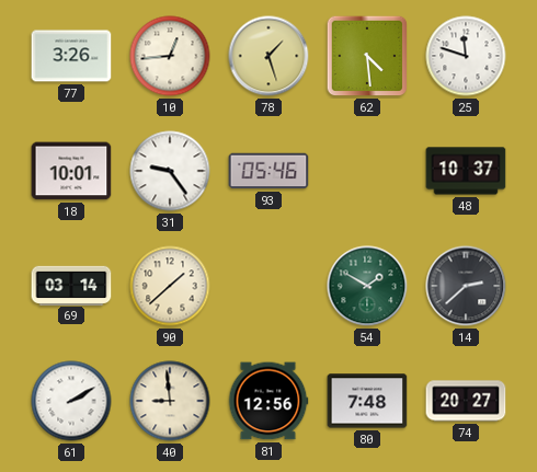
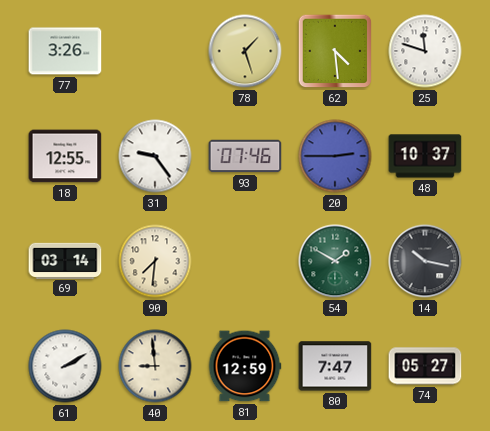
10: 12:44 -> none
18: 10:01 -> 12:55
93: 05:46 -> 07:46
20: none -> 2:45
90: 1:38 -> 7:31
14: 2:38 -> 10:17
81: 12:56 -> 12:59
80: 7:48 -> 7:47
74: 20:27 -> 05:27
